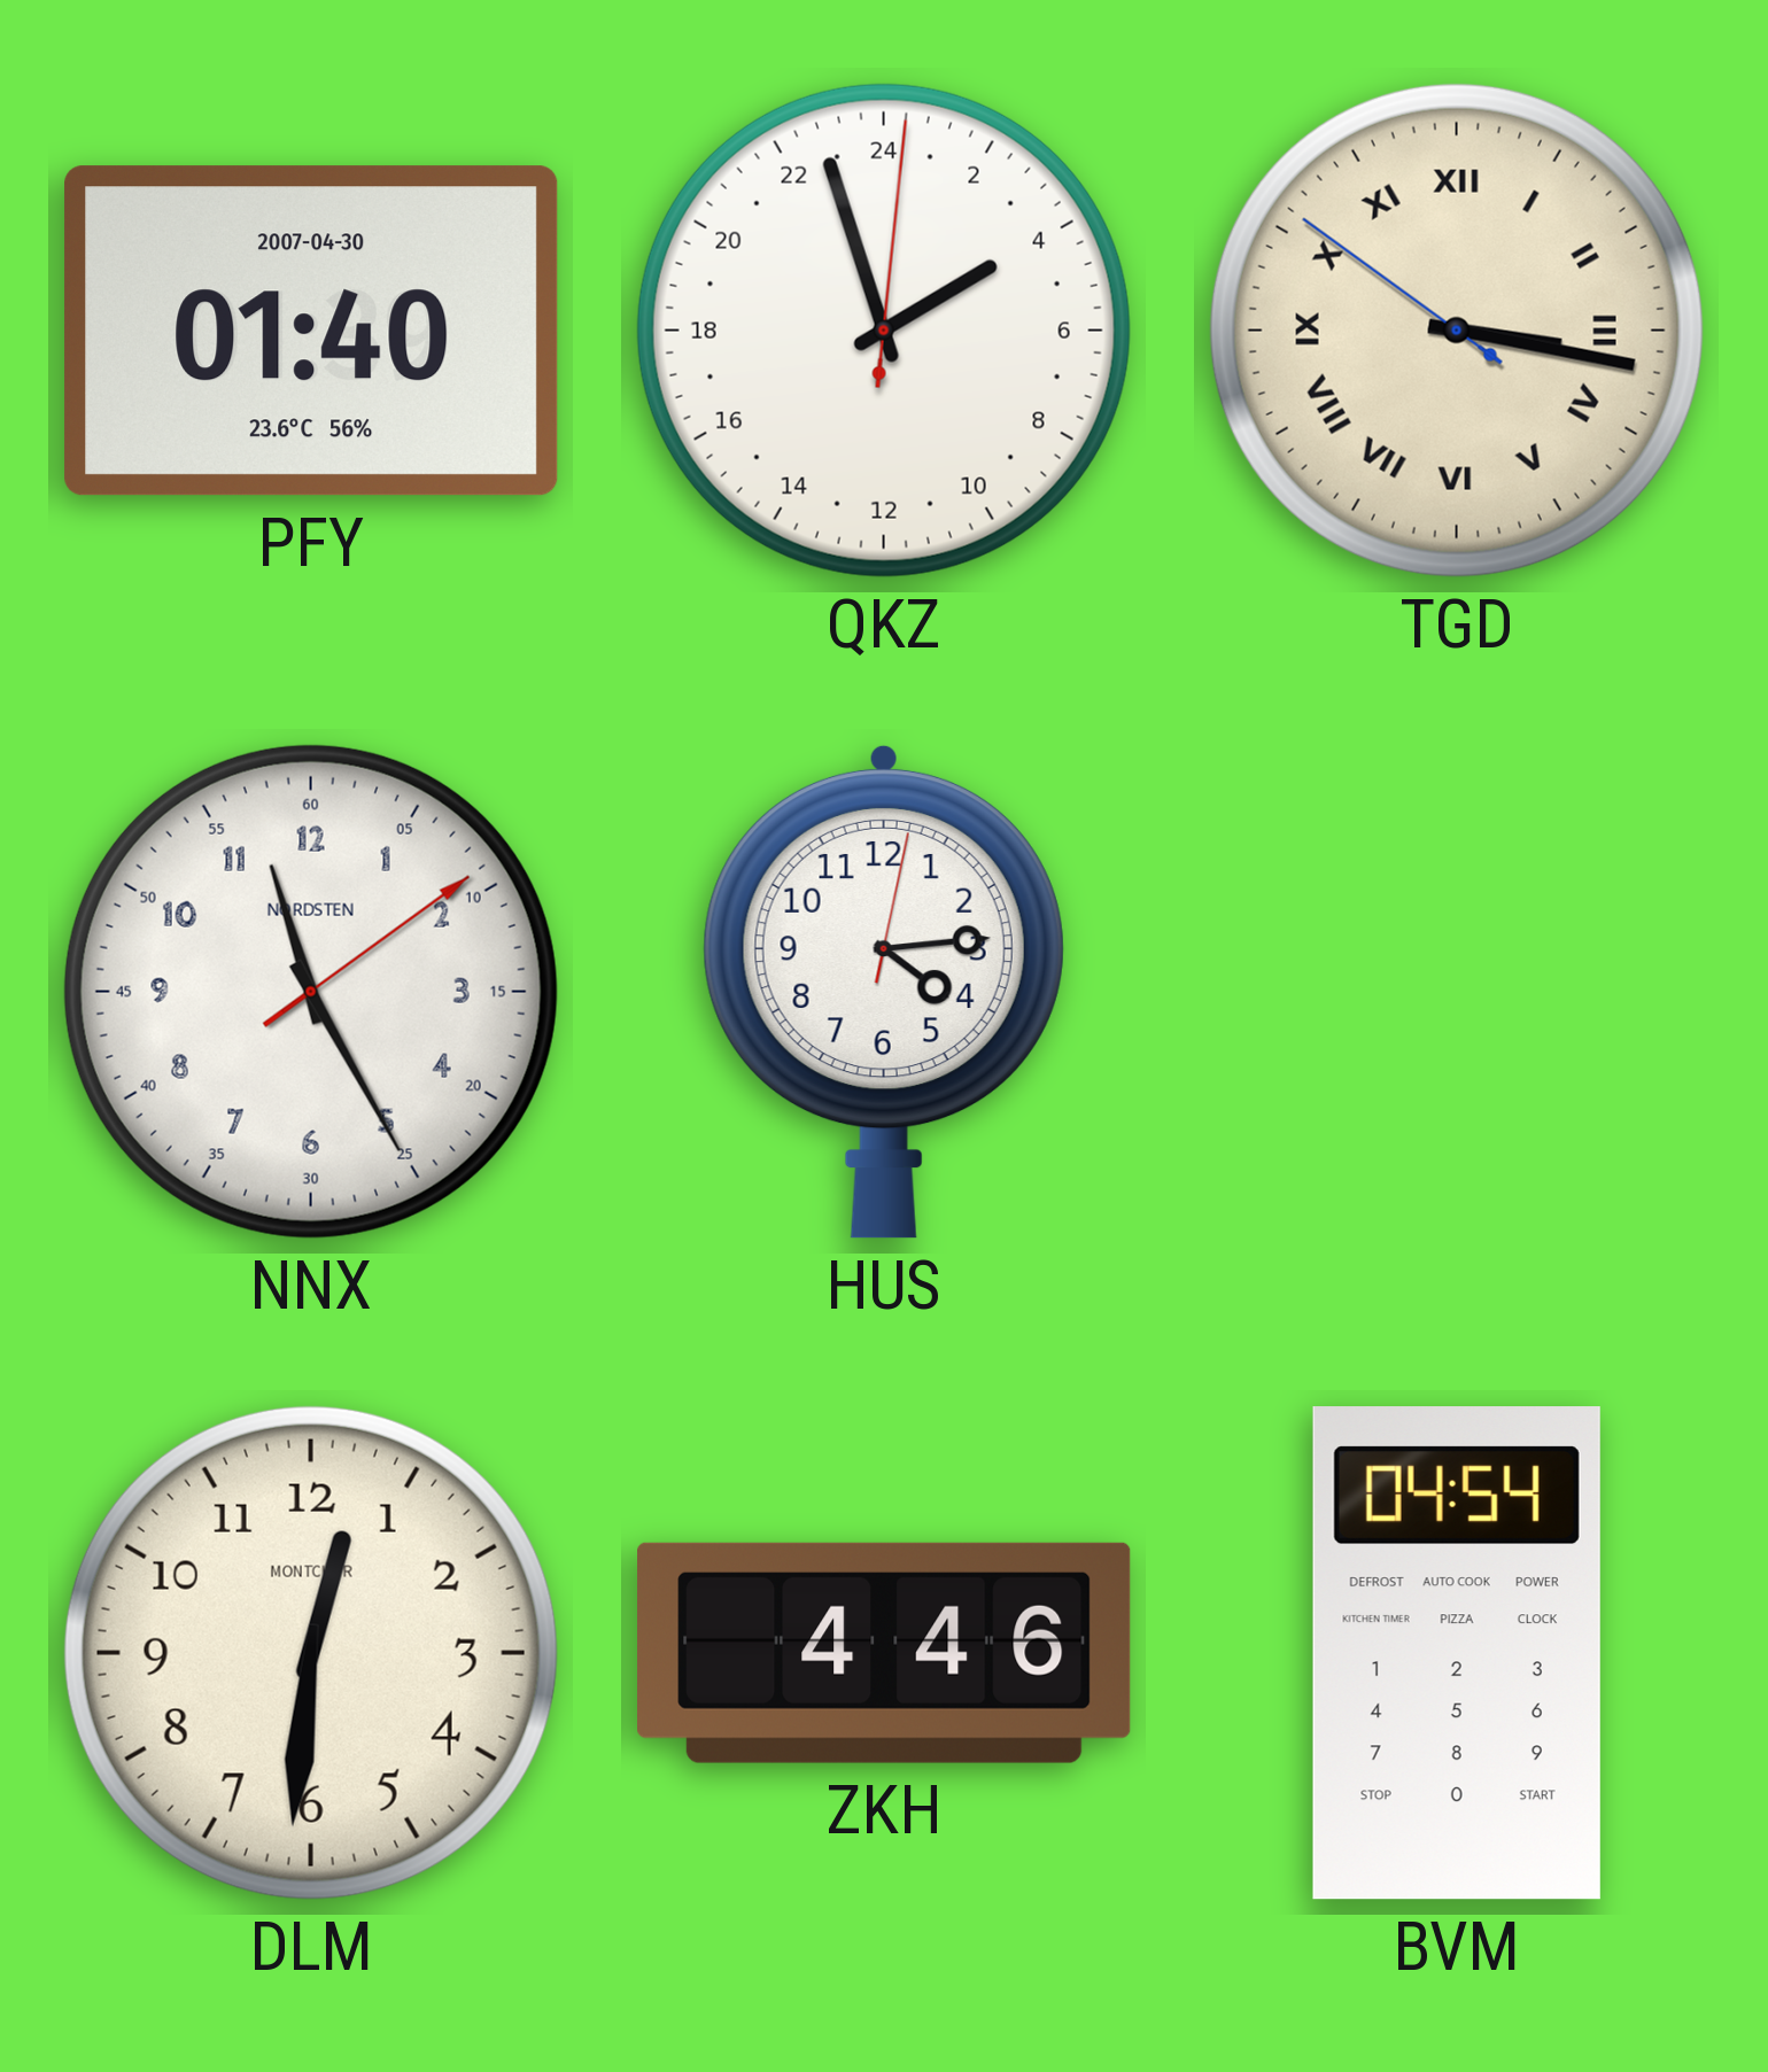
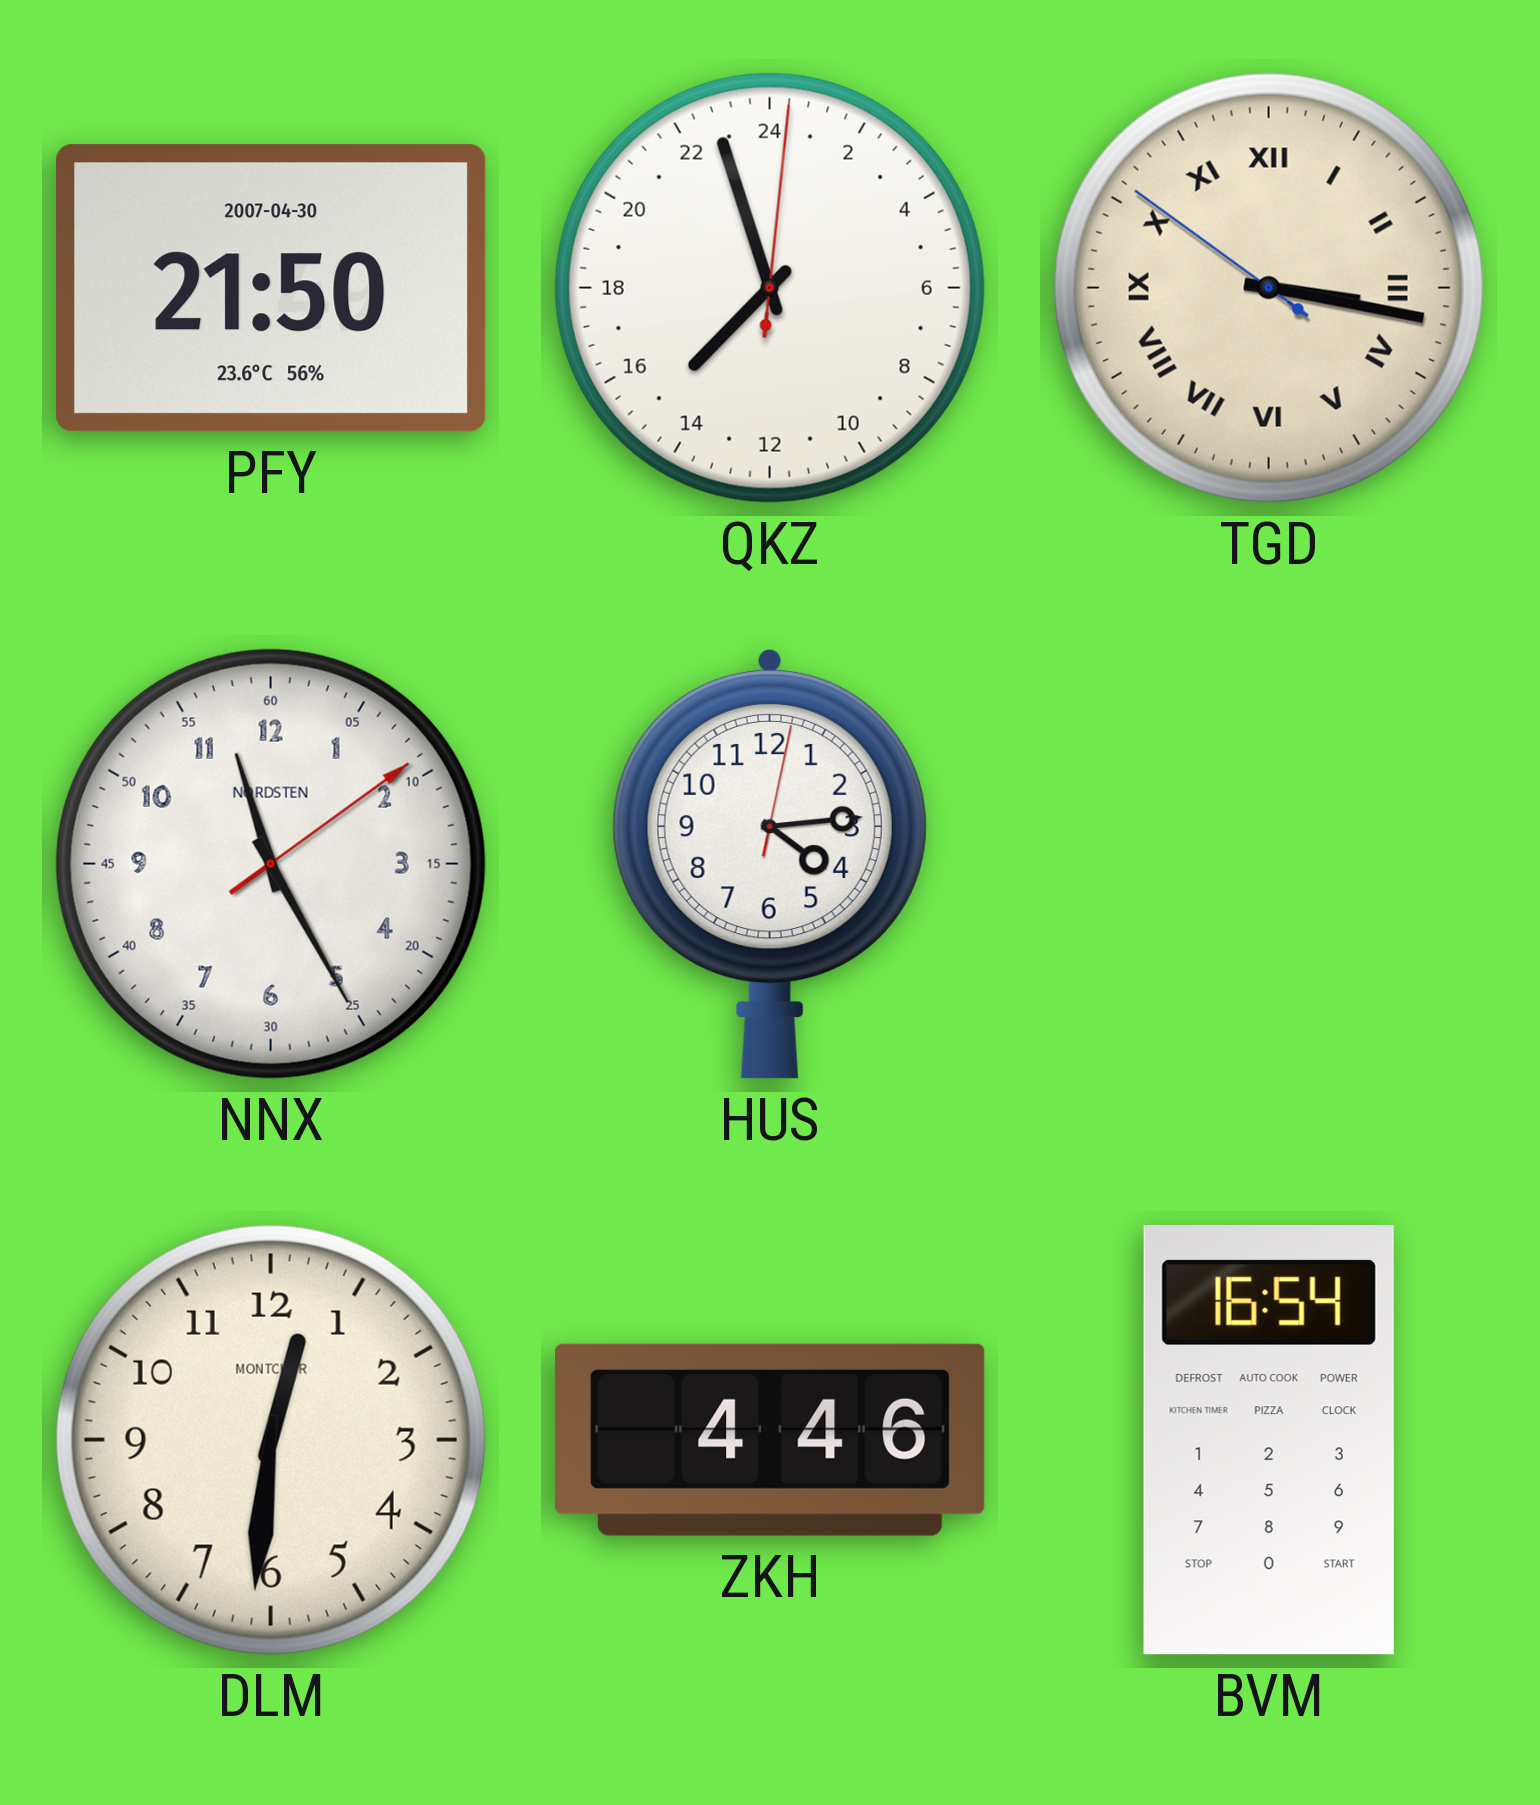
PFY: 01:40 -> 21:50
QKZ: 3:57 -> 14:57
BVM: 04:54 -> 16:54
